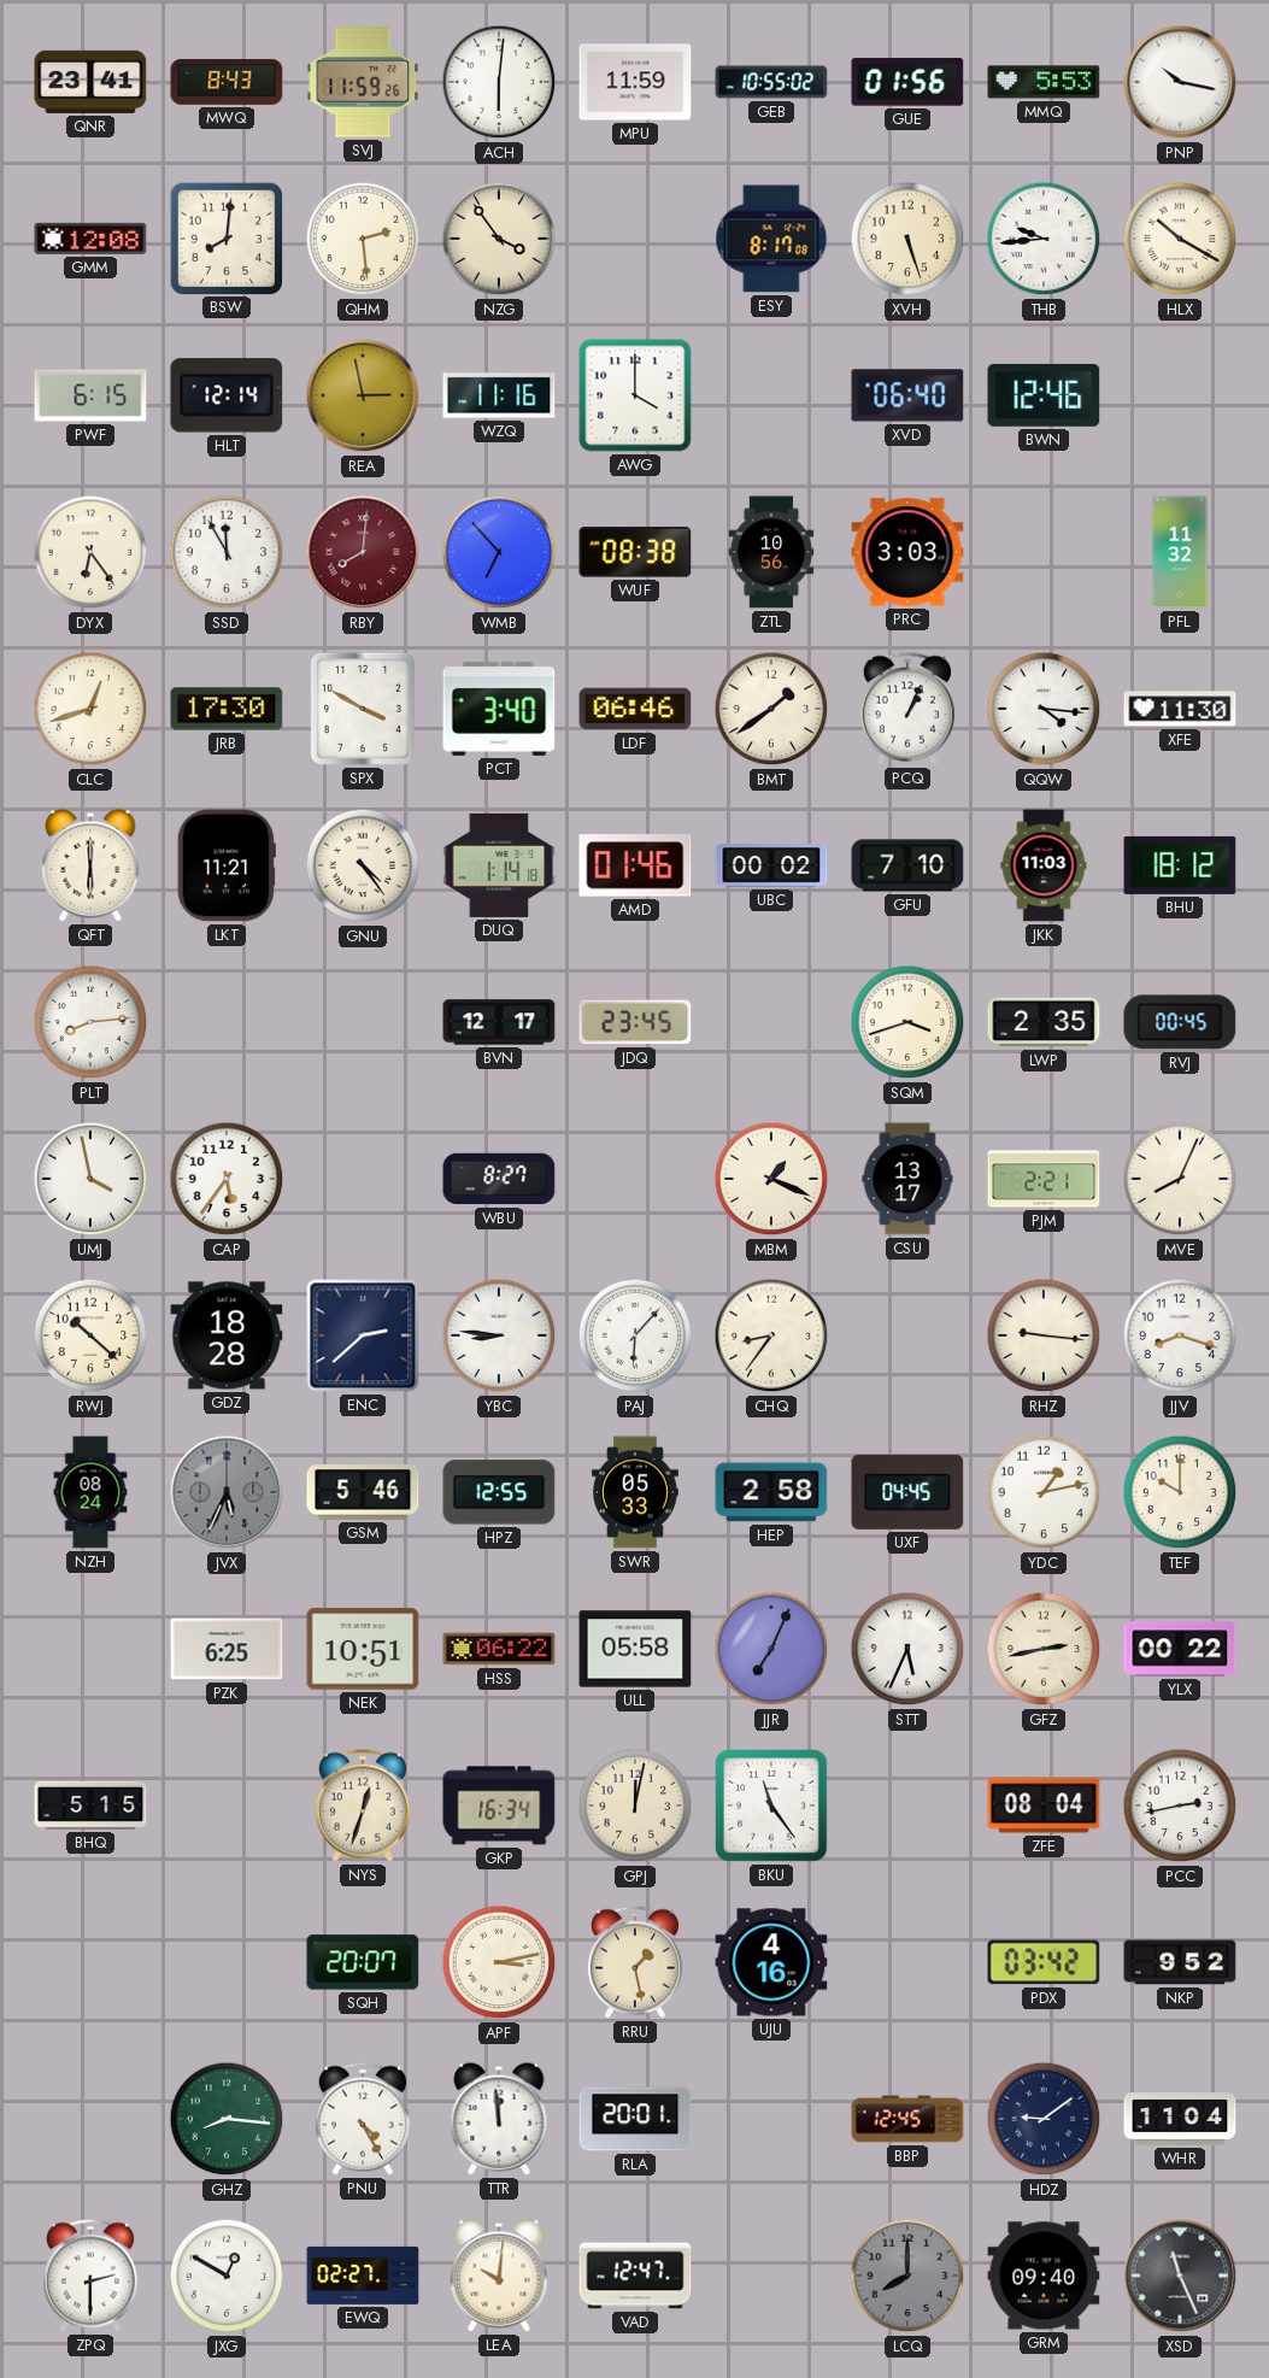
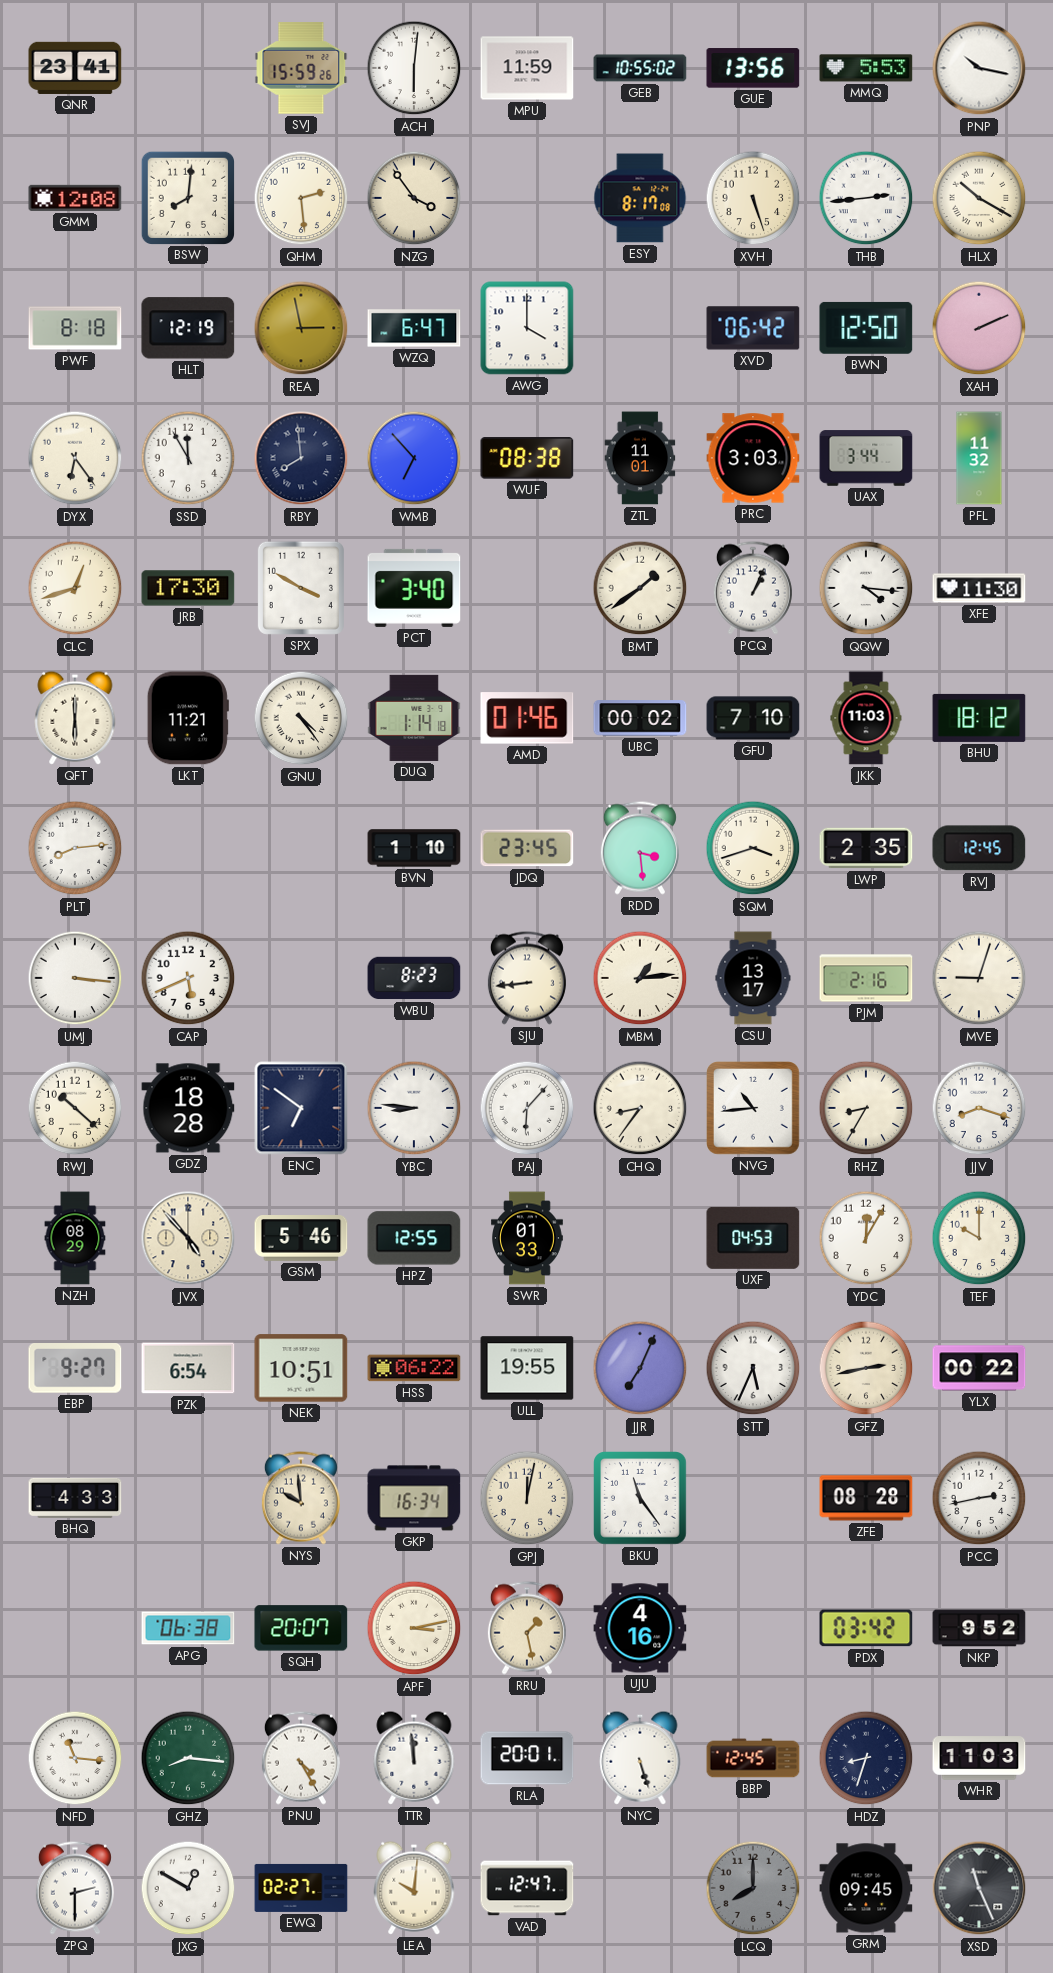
MWQ: 8:43 -> none
SVJ: 11:59 -> 15:59
GUE: 01:56 -> 13:56
THB: 9:44 -> 2:44
PWF: 6:15 -> 8:18
HLT: 12:14 -> 12:19
WZQ: 11:16 -> 6:47
XVD: 06:40 -> 06:42
BWN: 12:46 -> 12:50
XAH: none -> 2:11
RBY: 8:01 -> 7:59
RBY dial: burgundy -> navy
ZTL: 10:56 -> 11:01
UAX: none -> 3:44
LDF: 06:46 -> none
BVN: 12:17 -> 1:10
RDD: none -> 3:29
RVJ: 00:45 -> 12:45
UMJ: 3:58 -> 3:16
CAP: 5:36 -> 5:41
WBU: 8:27 -> 8:23
SJU: none -> 8:44
MBM: 1:19 -> 1:14
PJM: 2:21 -> 2:16
MVE: 8:04 -> 9:03
ENC: 2:38 -> 6:51
NVG: none -> 10:44
RHZ: 9:16 -> 8:35
NZH: 08:24 -> 08:29
JVX: 5:34 -> 4:53
JVX dial: grey -> cream
SWR: 05:33 -> 01:33
HEP: 2:58 -> none
UXF: 04:45 -> 04:53
YDC: 1:13 -> 12:05
EBP: none -> 9:27
PZK: 6:25 -> 6:54
ULL: 05:58 -> 19:55
BHQ: 5:15 -> 4:33
NYS: 12:33 -> 9:59
ZFE: 08:04 -> 08:28
APG: none -> 06:38
NFD: none -> 11:16
NYC: none -> 5:27
HDZ: 9:09 -> 8:33
WHR: 11:04 -> 11:03
GRM: 09:40 -> 09:45
